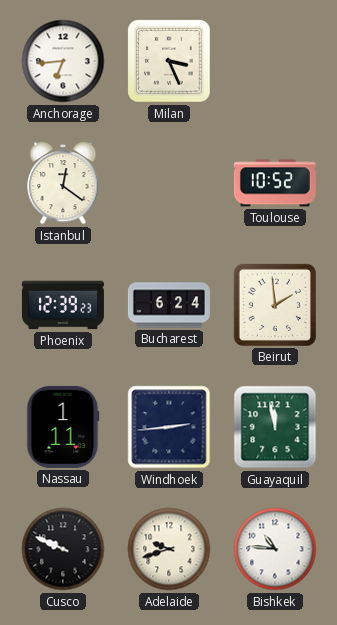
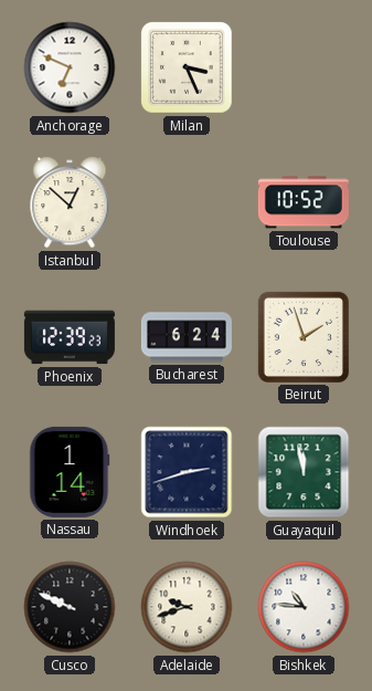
Anchorage: 6:44 -> 6:49
Istanbul: 12:21 -> 12:52
Beirut: 1:59 -> 1:57
Nassau: 1:11 -> 1:14
Windhoek: 2:44 -> 2:42
